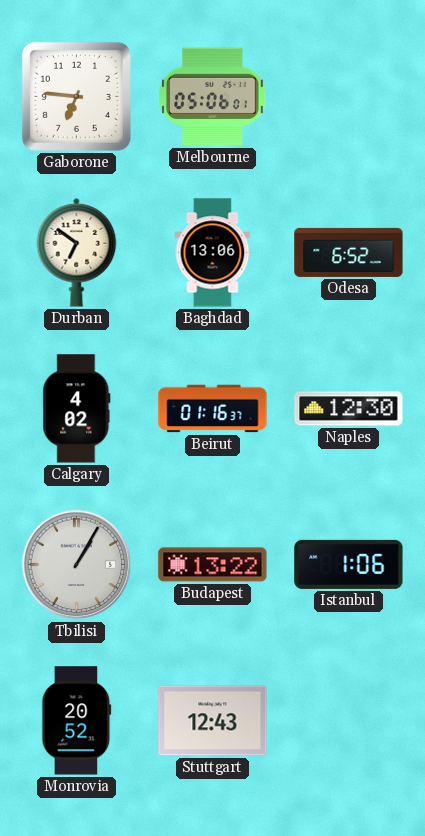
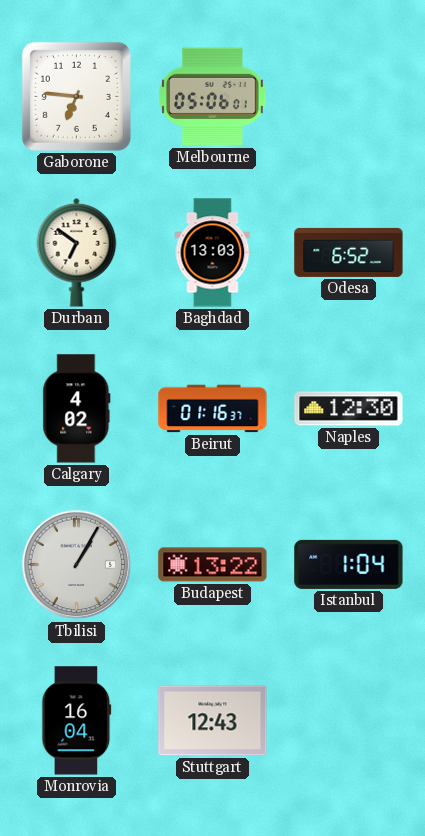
Baghdad: 13:06 -> 13:03
Istanbul: 1:06 -> 1:04
Monrovia: 20:52 -> 16:04
